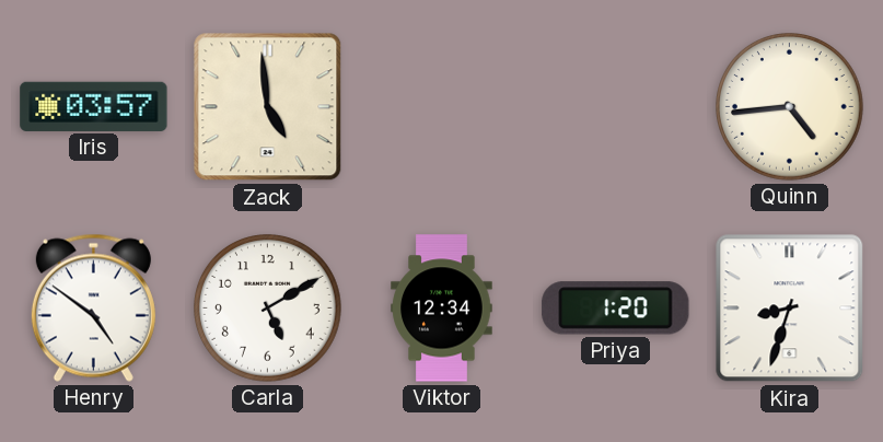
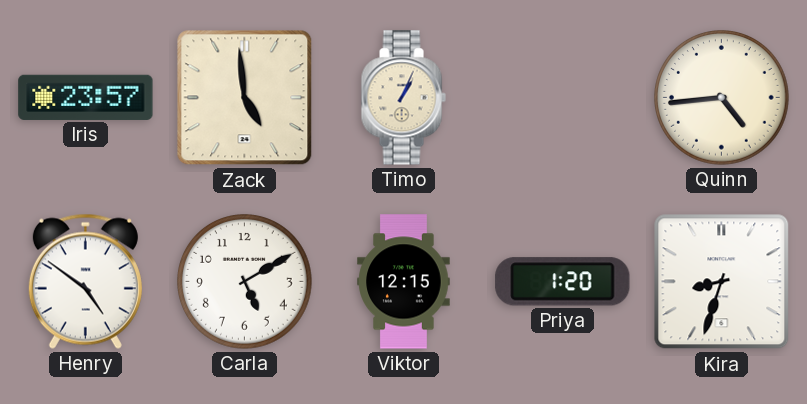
Iris: 03:57 -> 23:57
Timo: none -> 1:04
Viktor: 12:34 -> 12:15
